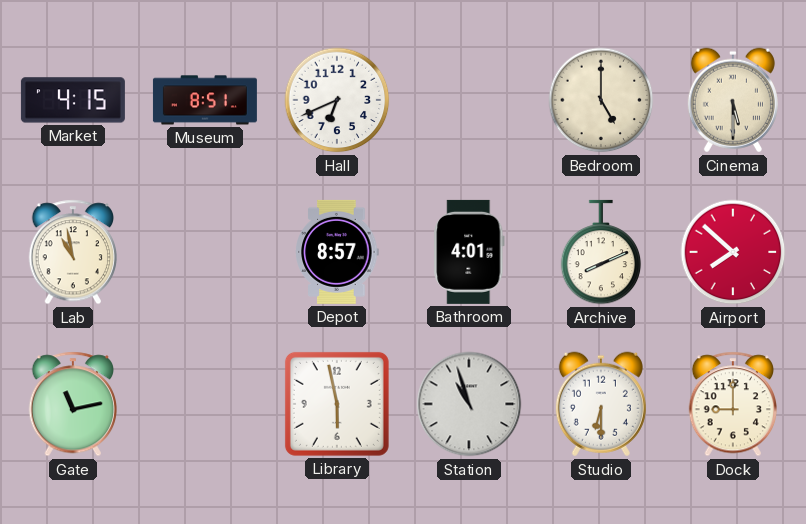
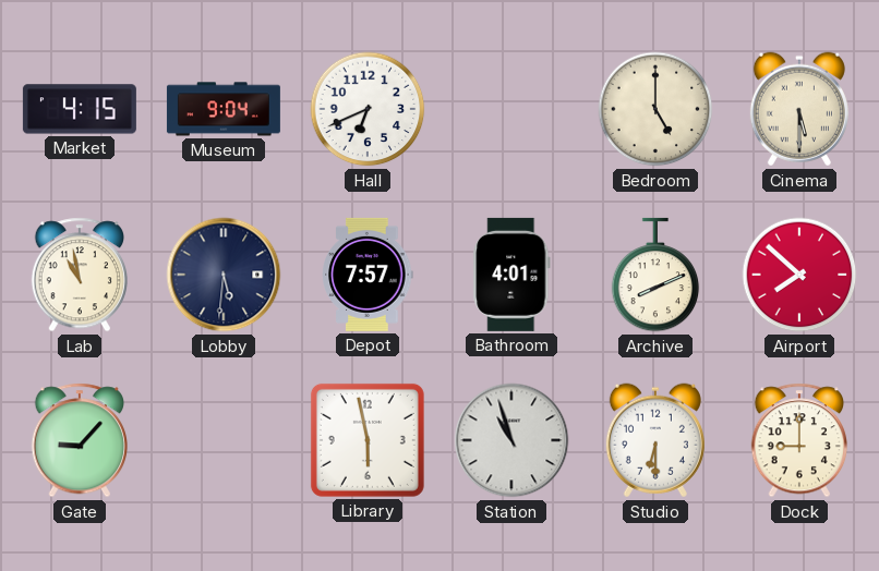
Museum: 8:51 -> 9:04
Lobby: none -> 5:31
Depot: 8:57 -> 7:57
Gate: 11:13 -> 9:07
